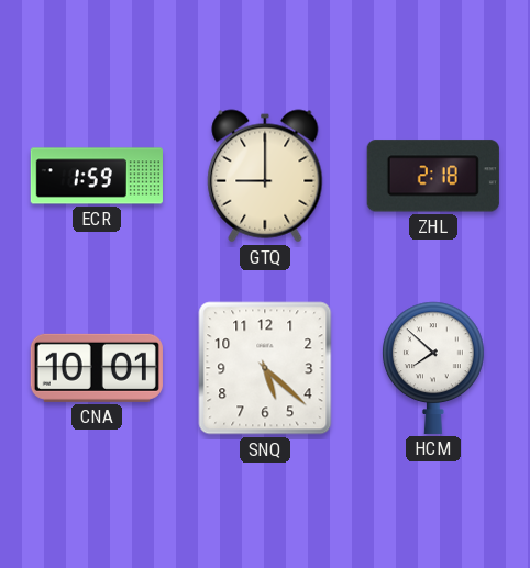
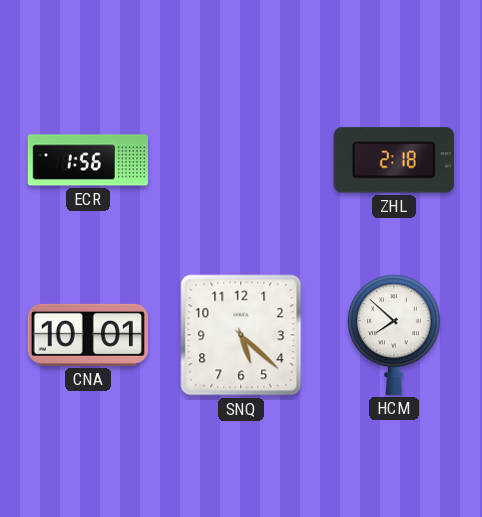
ECR: 1:59 -> 1:56
GTQ: 9:00 -> none
